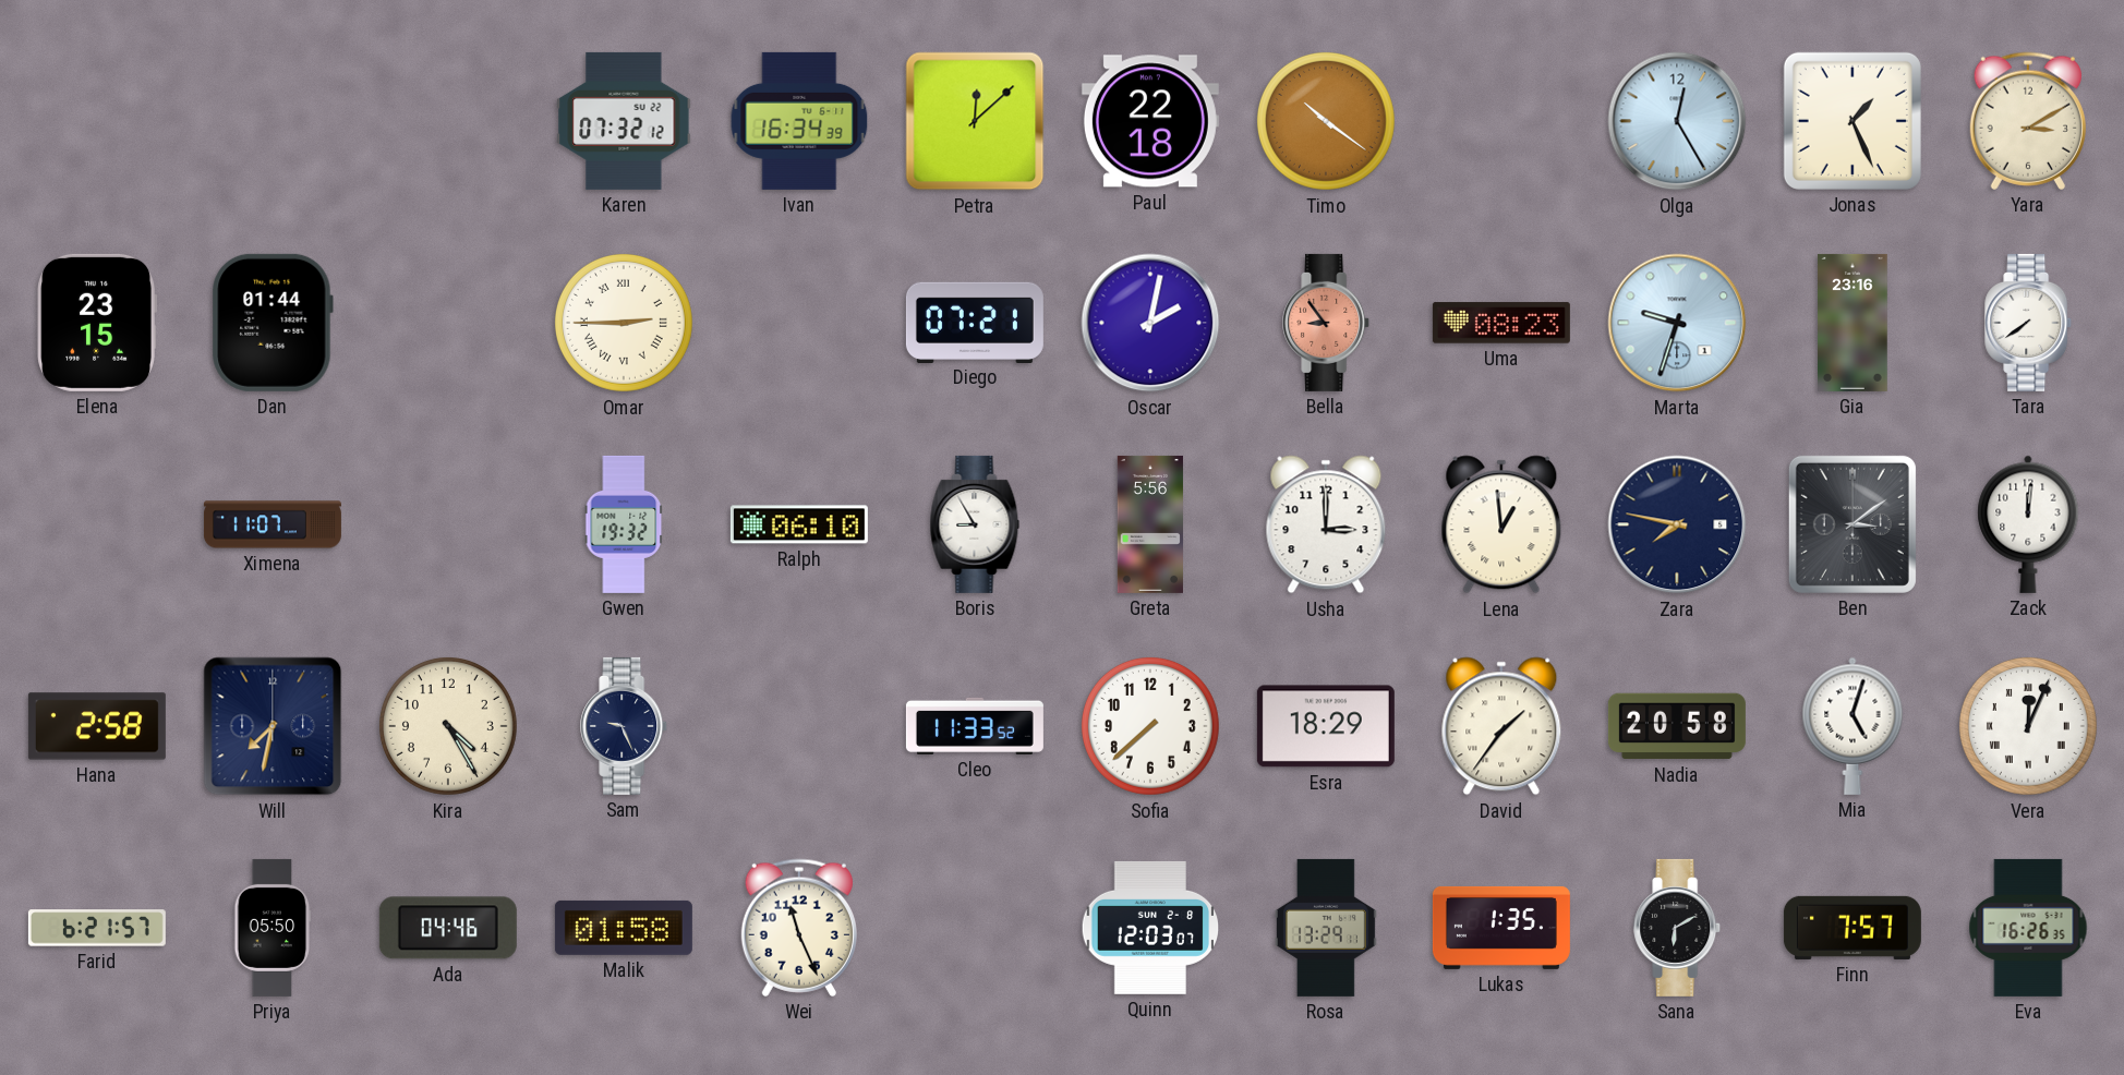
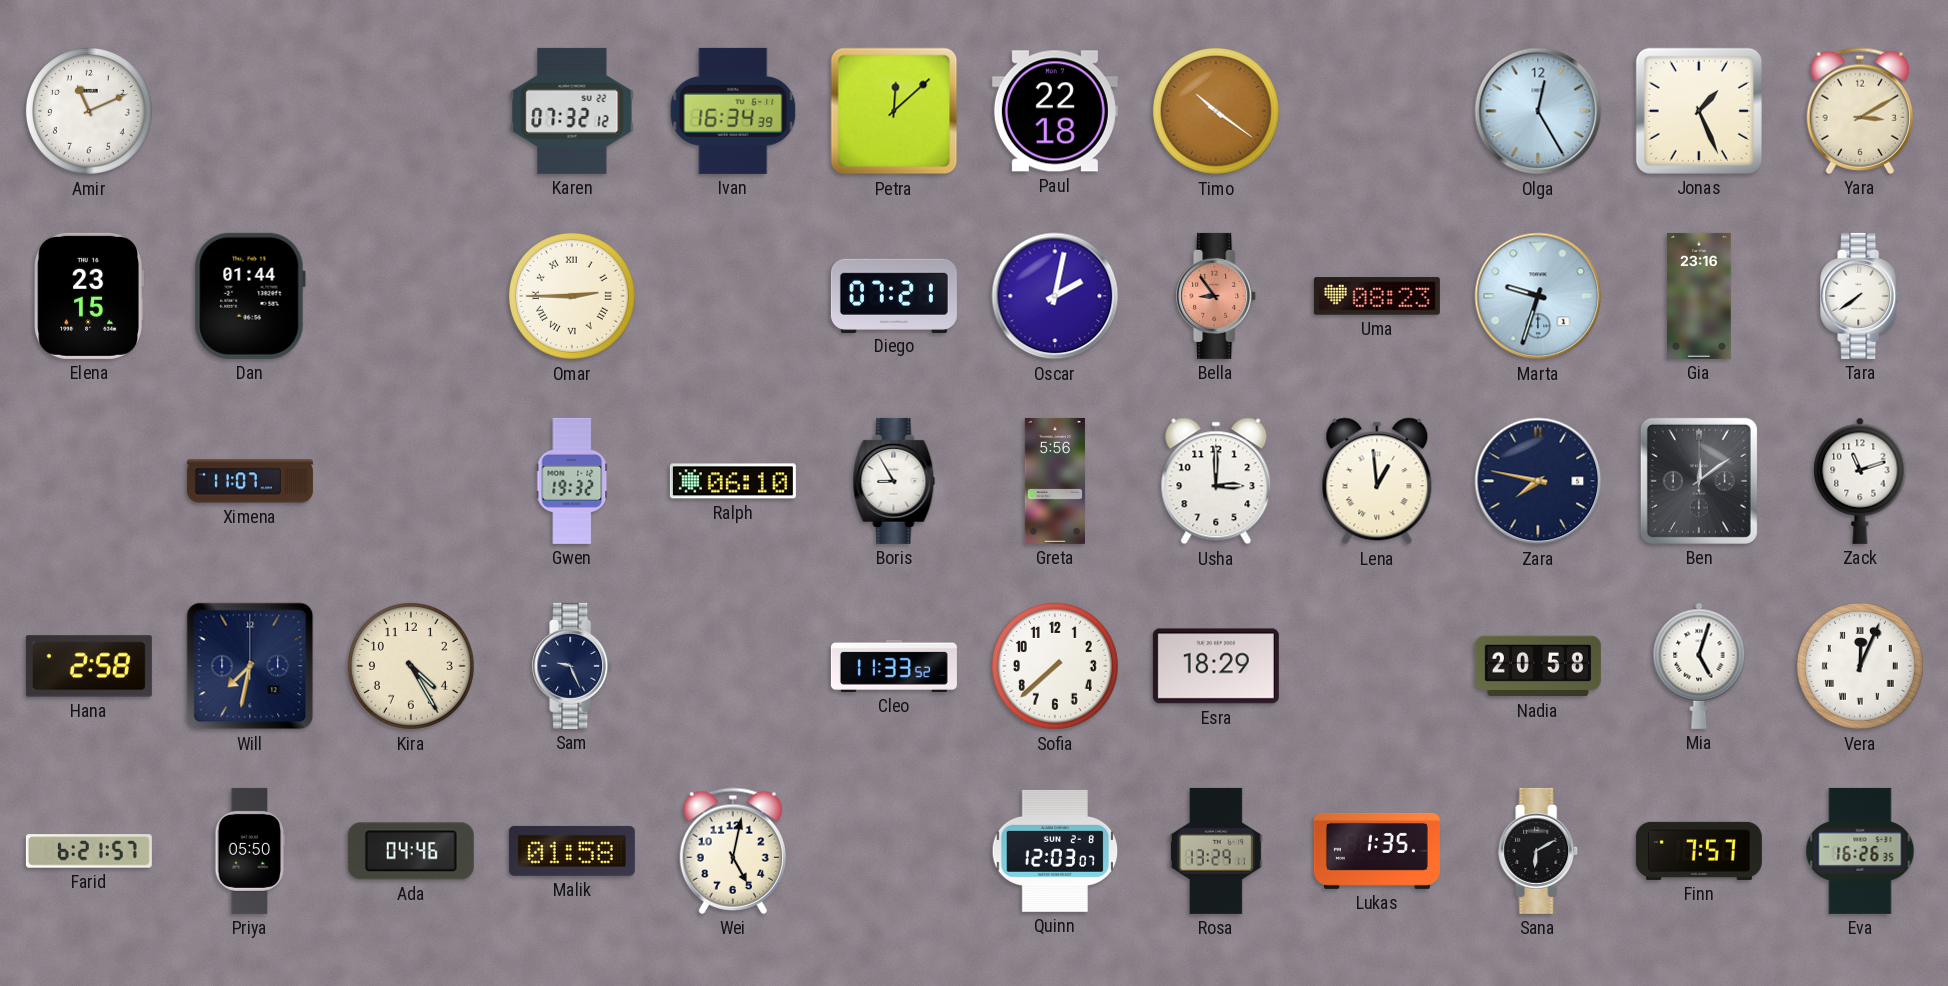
Amir: none -> 11:11
Ben: 3:09 -> 12:09
Zack: 12:01 -> 11:12
David: 1:36 -> none
Wei: 11:26 -> 5:02
